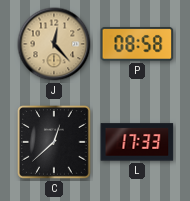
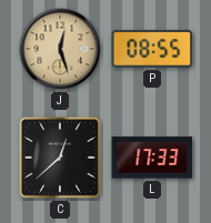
J: 12:23 -> 12:27
P: 08:58 -> 08:55
